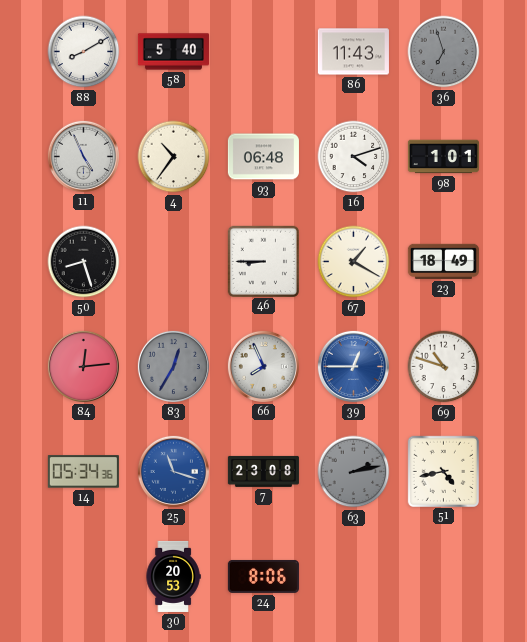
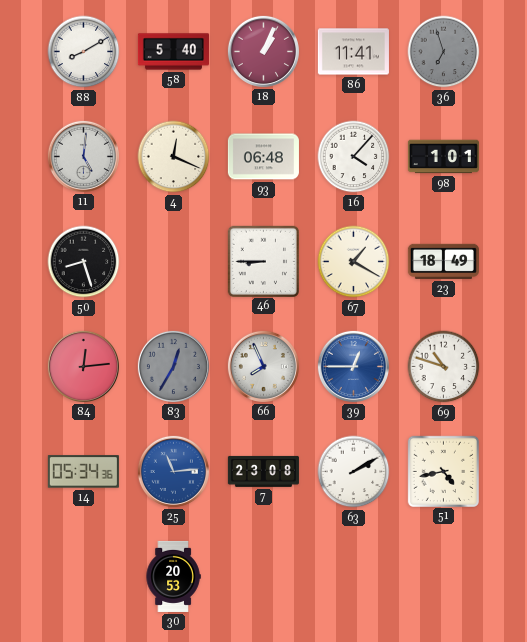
18: none -> 1:04
86: 11:43 -> 11:41
11: 4:56 -> 5:01
4: 10:36 -> 12:19
16: 4:12 -> 4:07
25: 11:18 -> 11:14
63: 2:13 -> 2:10
63 dial: grey -> white
24: 8:06 -> none
